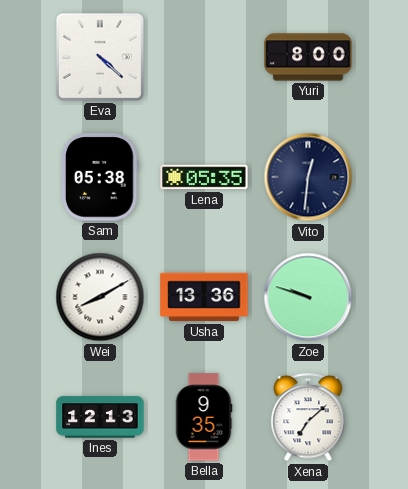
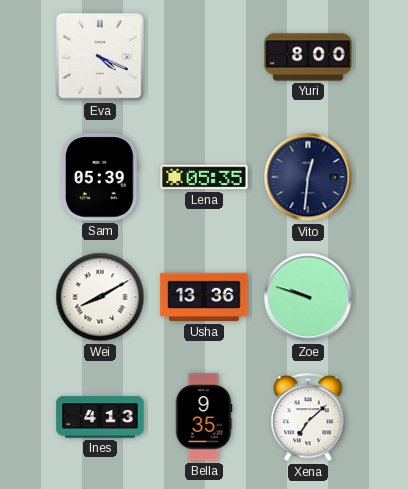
Eva: 4:22 -> 4:19
Sam: 05:38 -> 05:39
Ines: 12:13 -> 4:13
